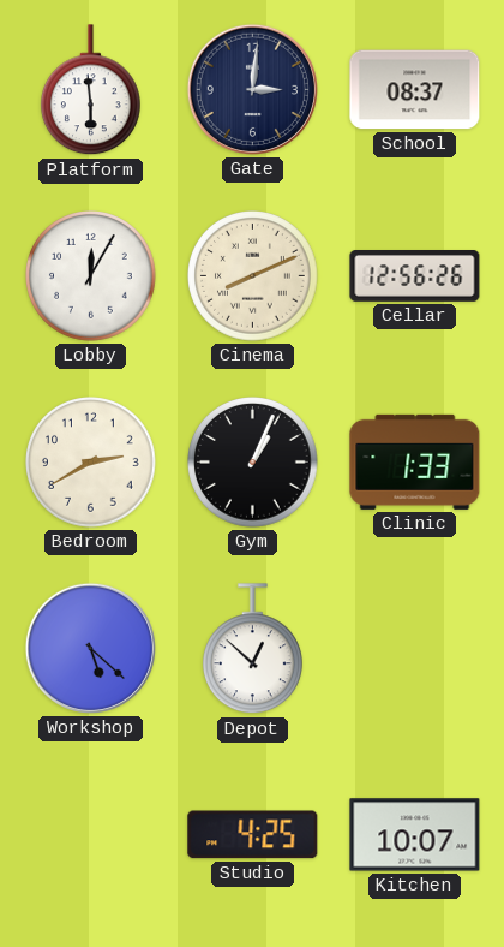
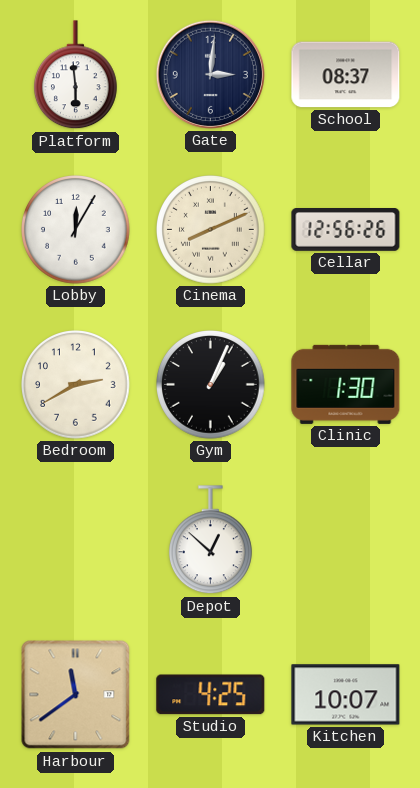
Clinic: 1:33 -> 1:30
Workshop: 5:22 -> none
Harbour: none -> 11:39
